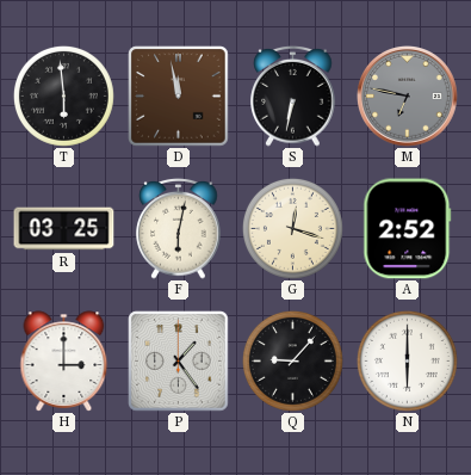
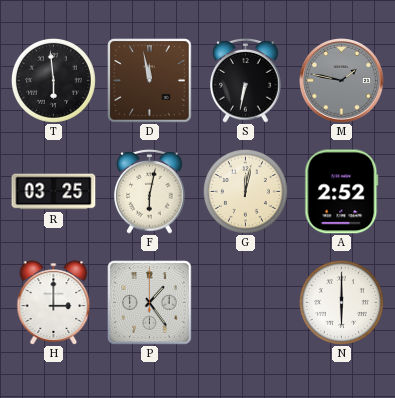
M: 6:47 -> 1:47
G: 12:18 -> 12:02
Q: 9:07 -> none
